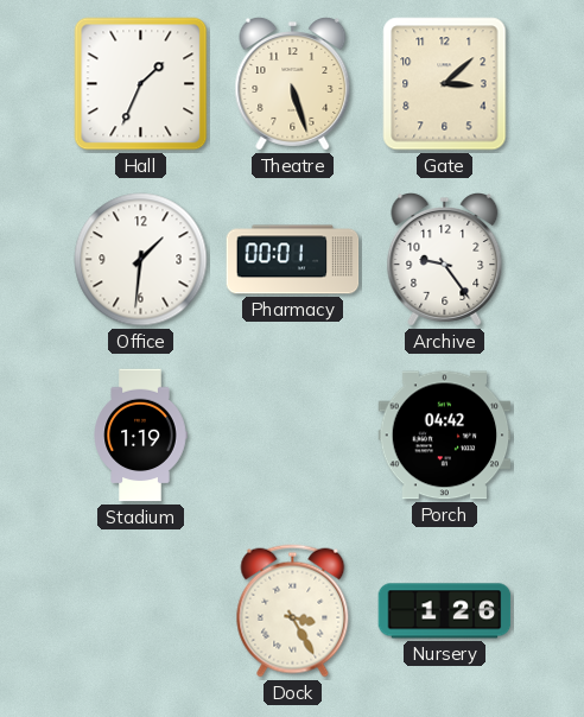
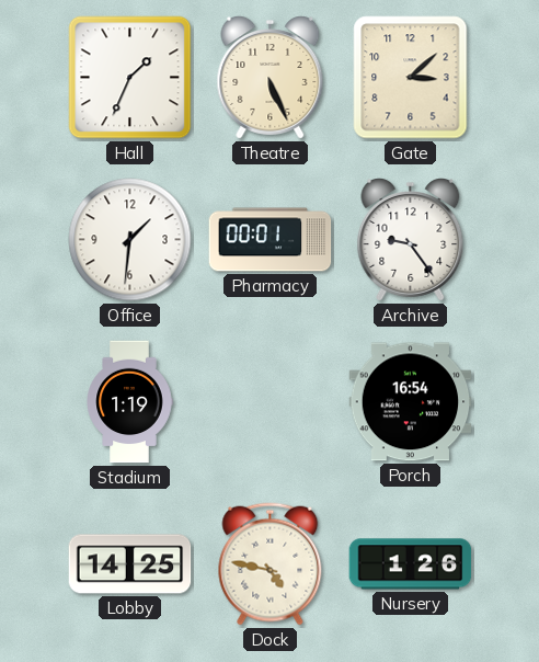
Theatre: 5:27 -> 5:26
Porch: 04:42 -> 16:54
Lobby: none -> 14:25
Dock: 3:25 -> 4:47
